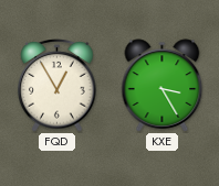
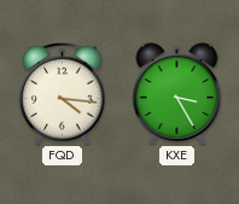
FQD: 12:55 -> 4:16
